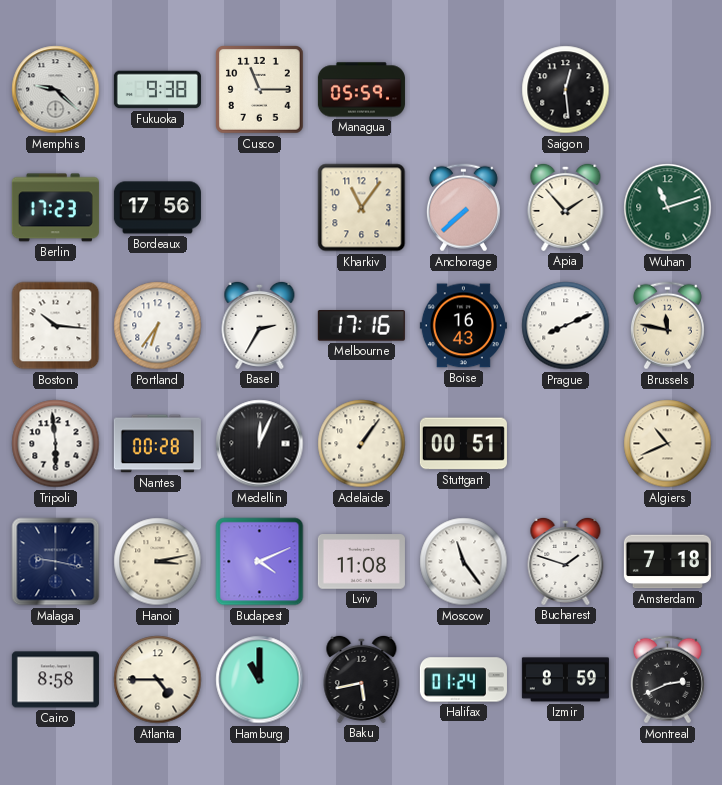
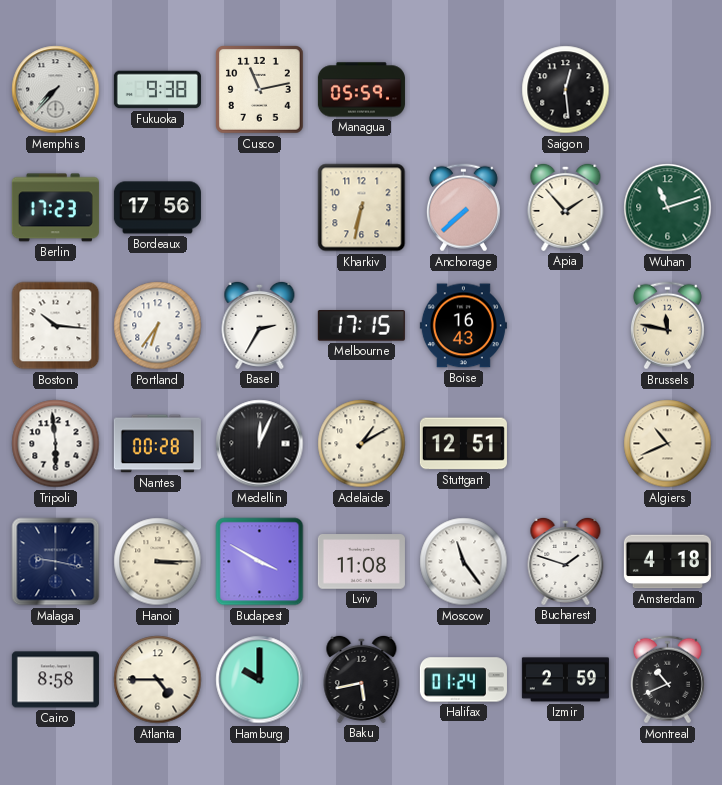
Memphis: 9:22 -> 7:37
Cusco: 11:15 -> 11:13
Kharkiv: 11:06 -> 6:32
Melbourne: 17:16 -> 17:15
Prague: 8:11 -> none
Adelaide: 1:06 -> 1:10
Stuttgart: 00:51 -> 12:51
Hanoi: 3:13 -> 3:15
Budapest: 4:11 -> 3:50
Amsterdam: 7:18 -> 4:18
Hamburg: 11:00 -> 10:00
Izmir: 8:59 -> 2:59
Montreal: 2:41 -> 10:41
